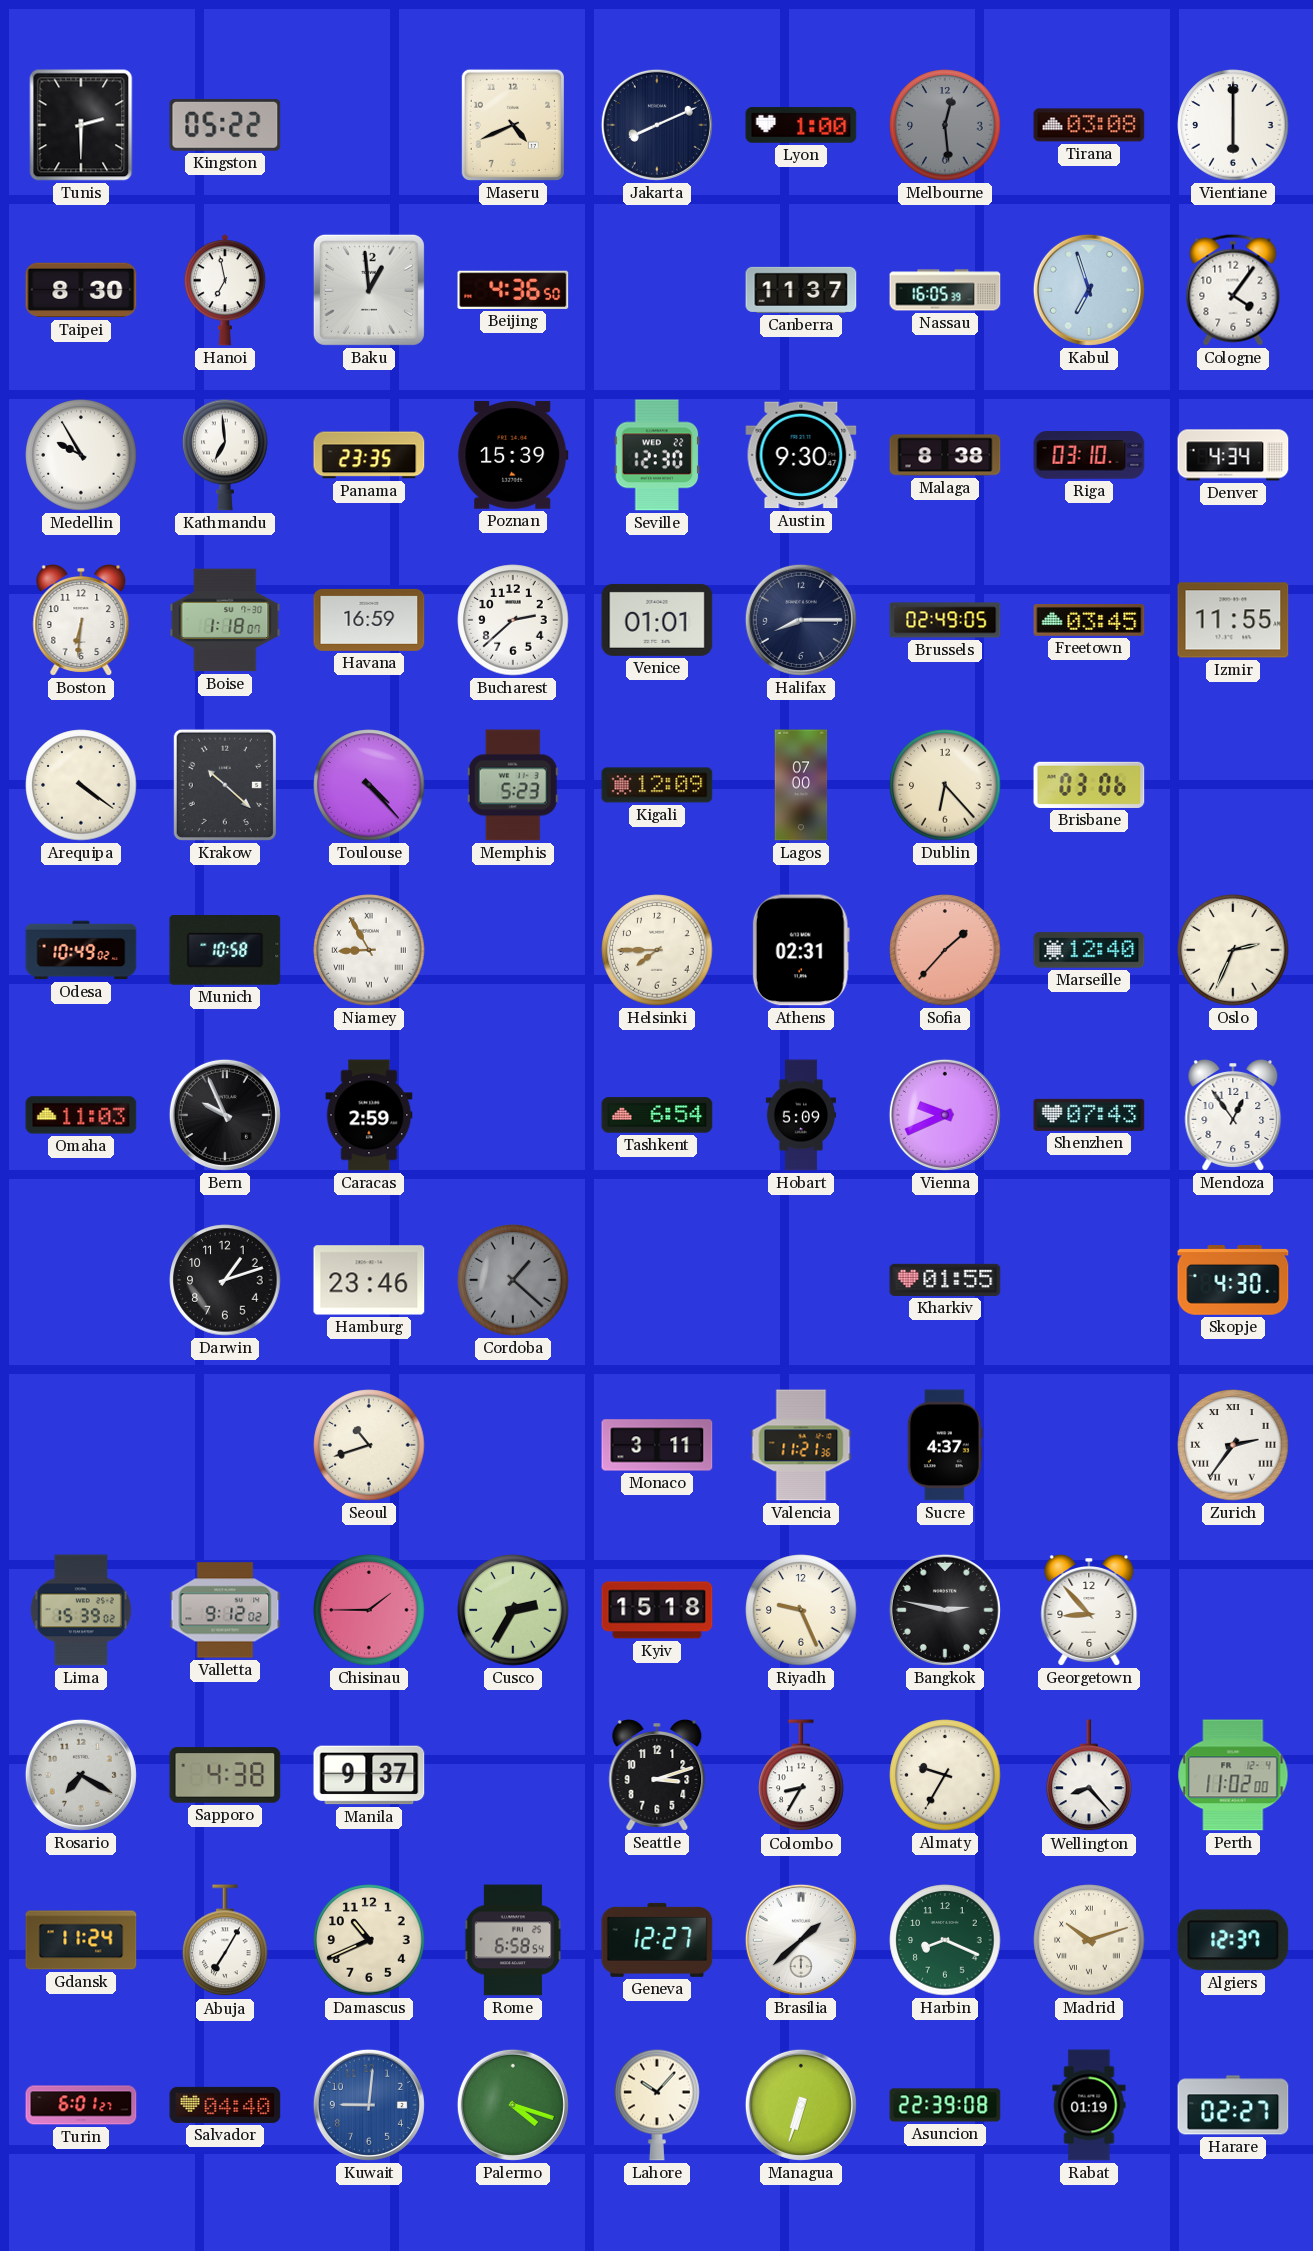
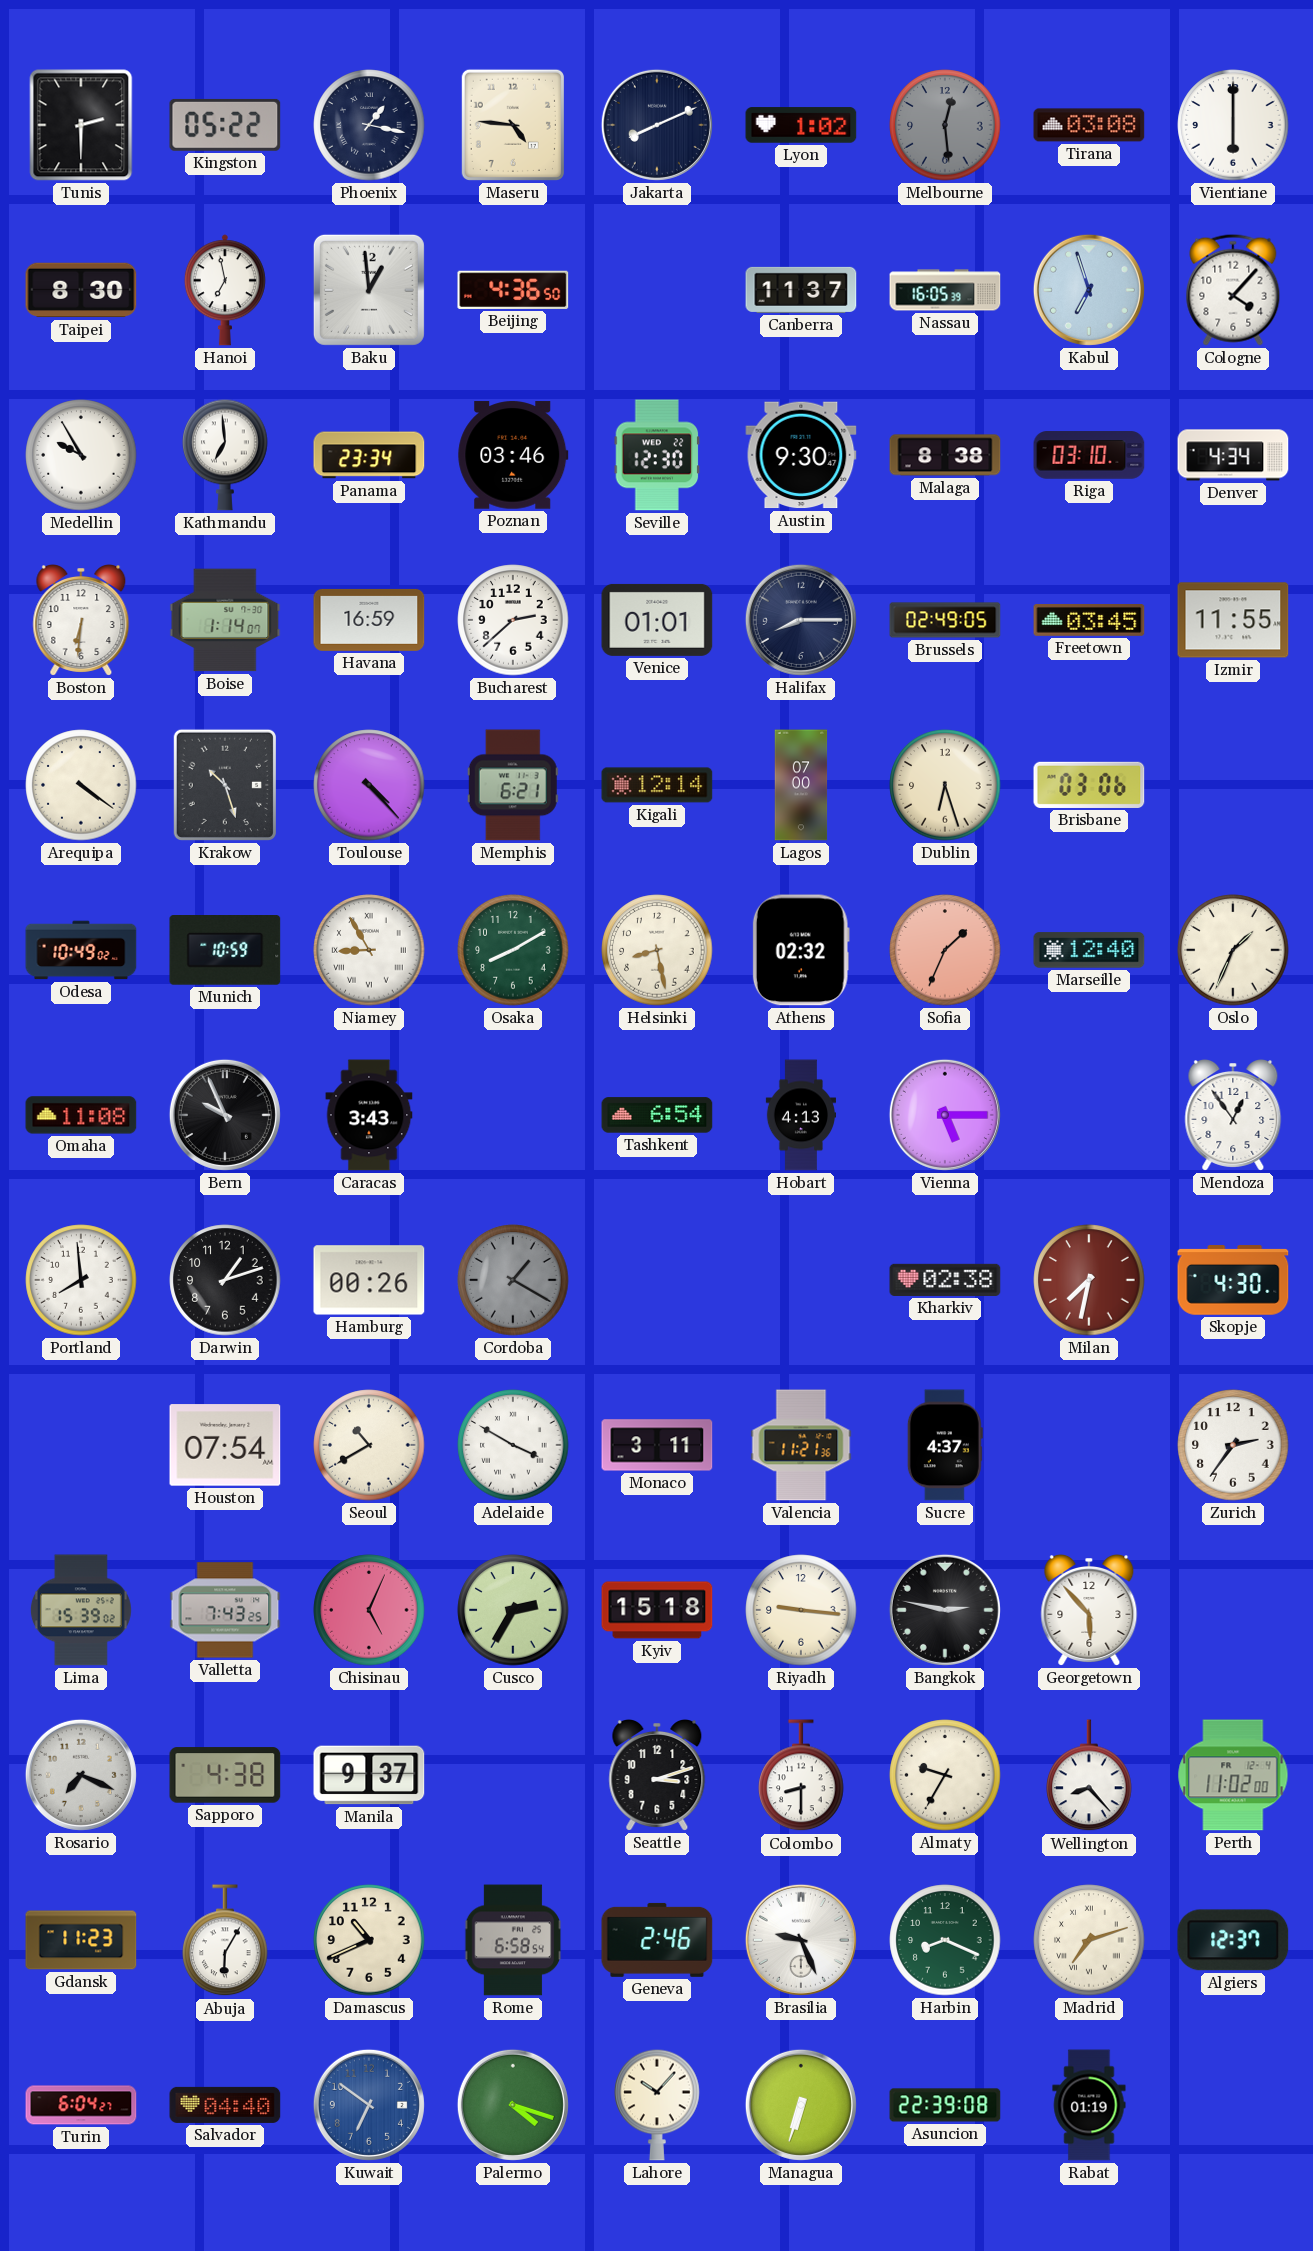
Phoenix: none -> 1:17
Maseru: 4:41 -> 4:46
Lyon: 1:00 -> 1:02
Cologne: 4:06 -> 4:07
Panama: 23:35 -> 23:34
Poznan: 15:39 -> 03:46
Boise: 1:18 -> 1:14
Krakow: 10:22 -> 10:27
Memphis: 5:23 -> 6:21
Kigali: 12:09 -> 12:14
Dublin: 6:23 -> 6:27
Munich: 10:58 -> 10:59
Osaka: none -> 8:10
Helsinki: 7:45 -> 8:28
Athens: 02:31 -> 02:32
Sofia: 1:37 -> 1:34
Oslo: 2:34 -> 1:34
Omaha: 11:03 -> 11:08
Caracas: 2:59 -> 3:43
Hobart: 5:09 -> 4:13
Vienna: 9:41 -> 5:15
Shenzhen: 07:43 -> none
Portland: none -> 7:59
Hamburg: 23:46 -> 00:26
Cordoba: 1:22 -> 1:20
Kharkiv: 01:55 -> 02:38
Milan: none -> 7:32
Houston: none -> 07:54
Seoul: 10:42 -> 10:40
Adelaide: none -> 3:50
Zurich numerals: Roman -> Arabic
Valletta: 9:12 -> 7:43
Chisinau: 1:45 -> 5:04
Riyadh: 9:26 -> 9:16
Georgetown: 8:53 -> 5:53
Rosario: 7:20 -> 7:19
Colombo: 8:35 -> 8:30
Gdansk: 11:24 -> 11:23
Abuja: 7:05 -> 6:05
Geneva: 12:27 -> 2:46
Brasilia: 1:38 -> 9:26
Madrid: 10:12 -> 7:12
Turin: 6:01 -> 6:04
Kuwait: 9:01 -> 6:51
Harare: 02:27 -> none
